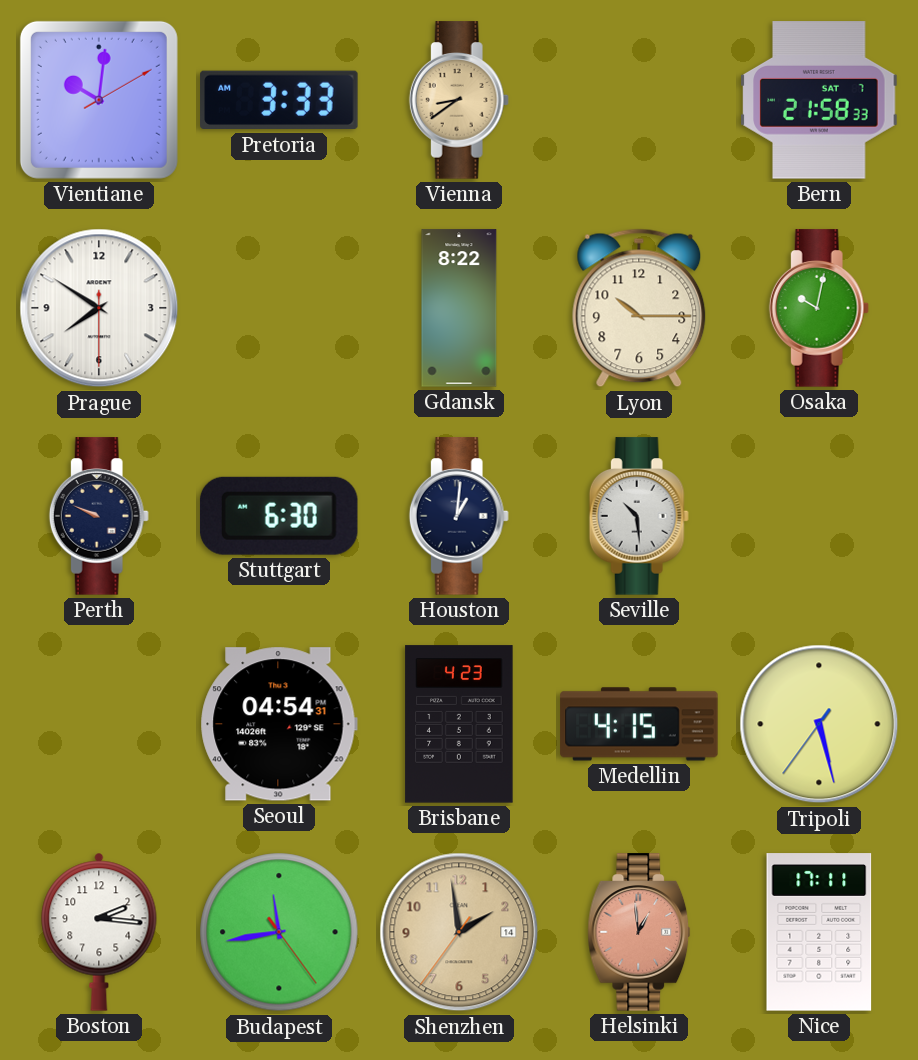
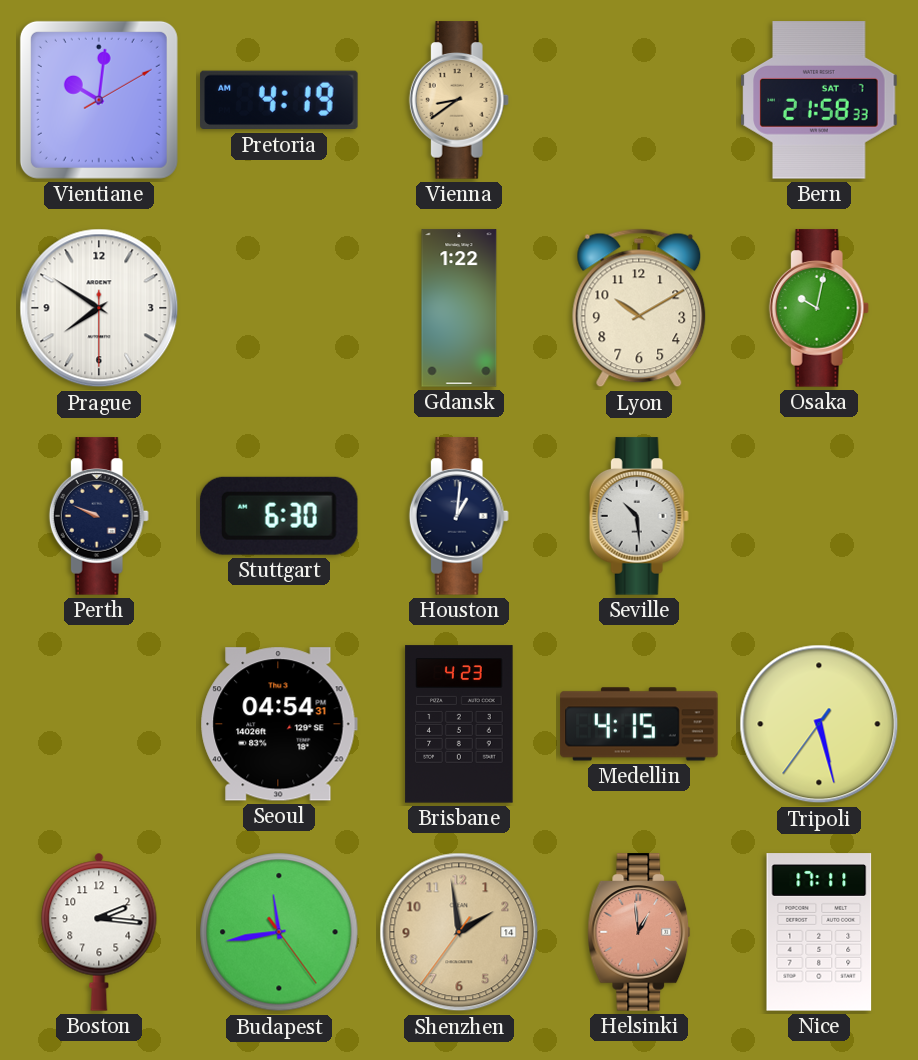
Pretoria: 3:33 -> 4:19
Gdansk: 8:22 -> 1:22
Lyon: 10:15 -> 10:10
